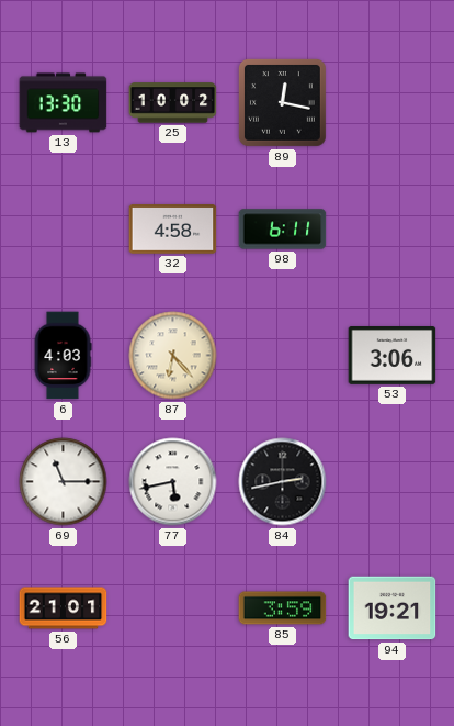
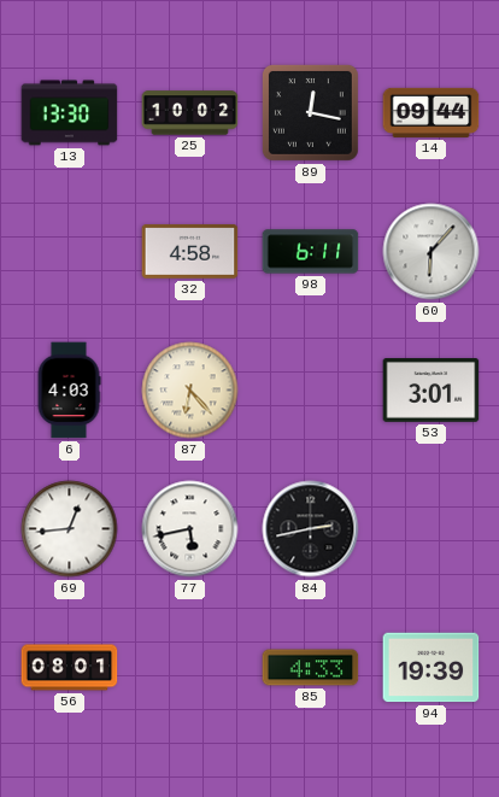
14: none -> 09:44
60: none -> 6:07
53: 3:06 -> 3:01
69: 11:15 -> 12:44
56: 21:01 -> 08:01
85: 3:59 -> 4:33
94: 19:21 -> 19:39
